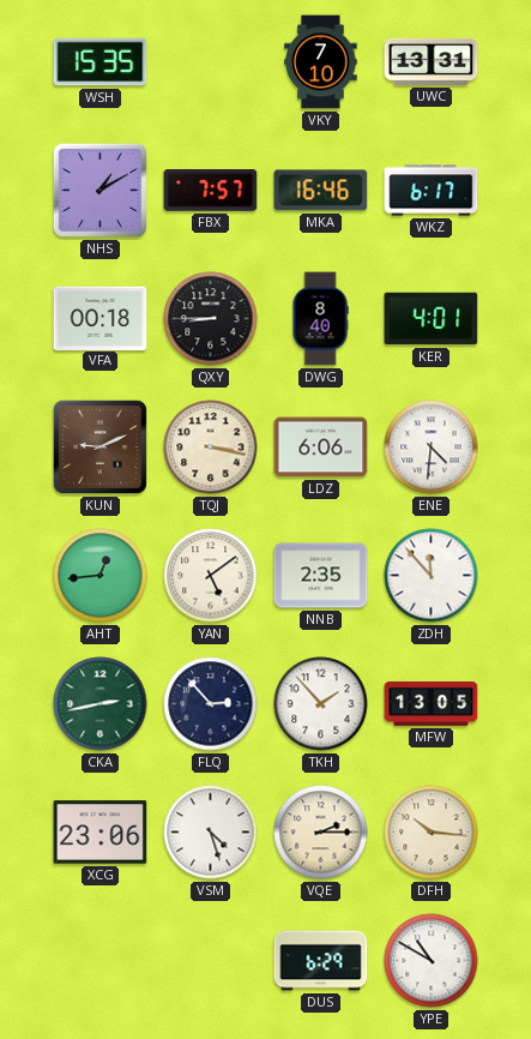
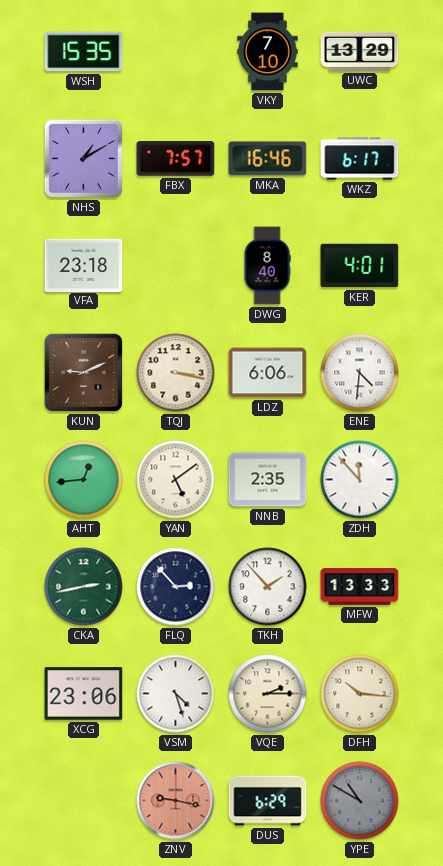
UWC: 13:31 -> 13:29
VFA: 00:18 -> 23:18
QXY: 8:45 -> none
MFW: 13:05 -> 13:33
ZNV: none -> 9:17
YPE dial: white -> grey
